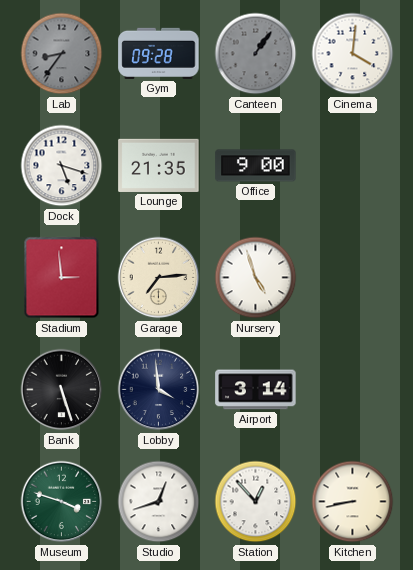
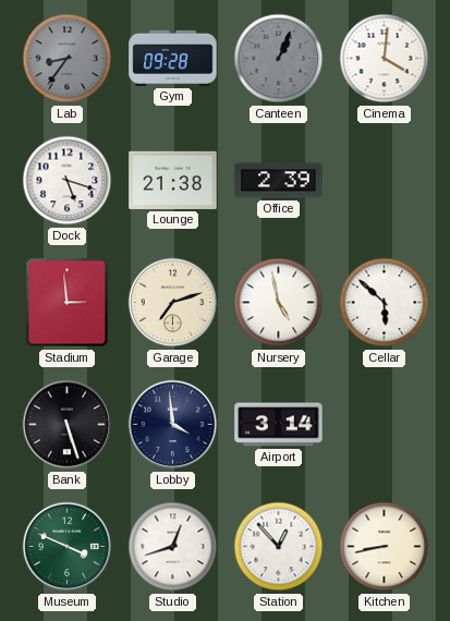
Canteen: 1:06 -> 1:04
Lounge: 21:35 -> 21:38
Office: 9:00 -> 2:39
Garage: 7:14 -> 7:12
Nursery: 4:57 -> 4:58
Cellar: none -> 5:52
Museum: 3:48 -> 3:49
